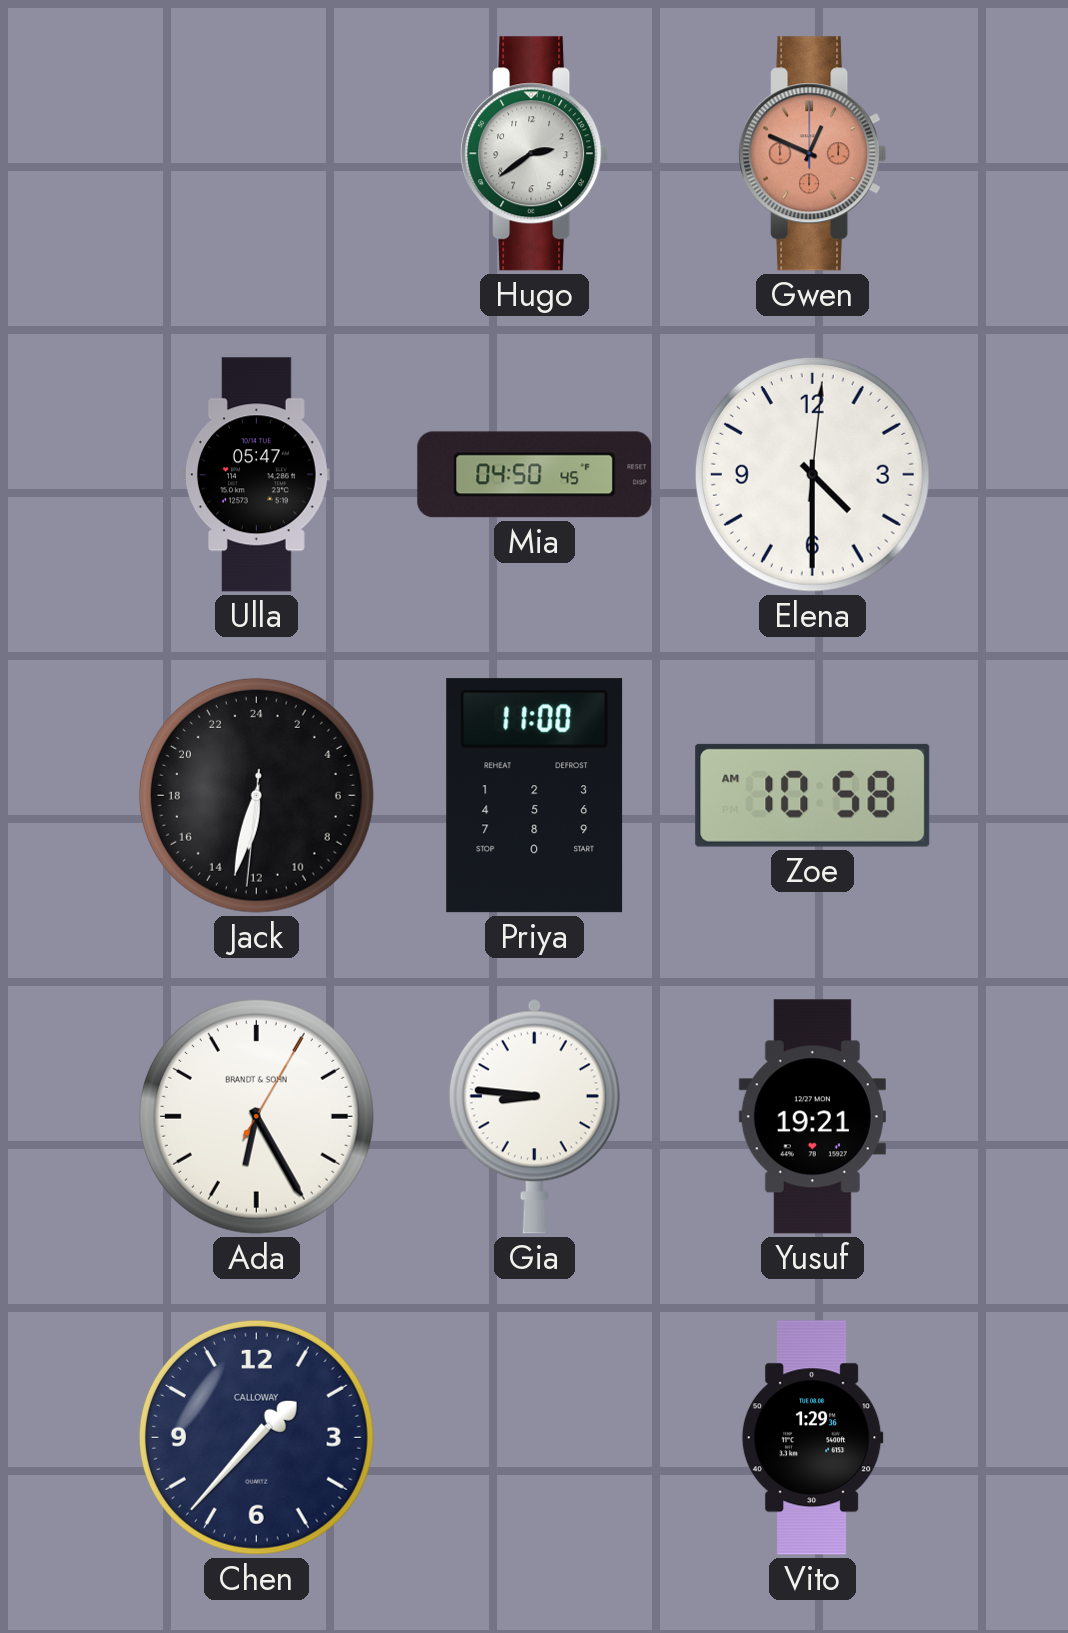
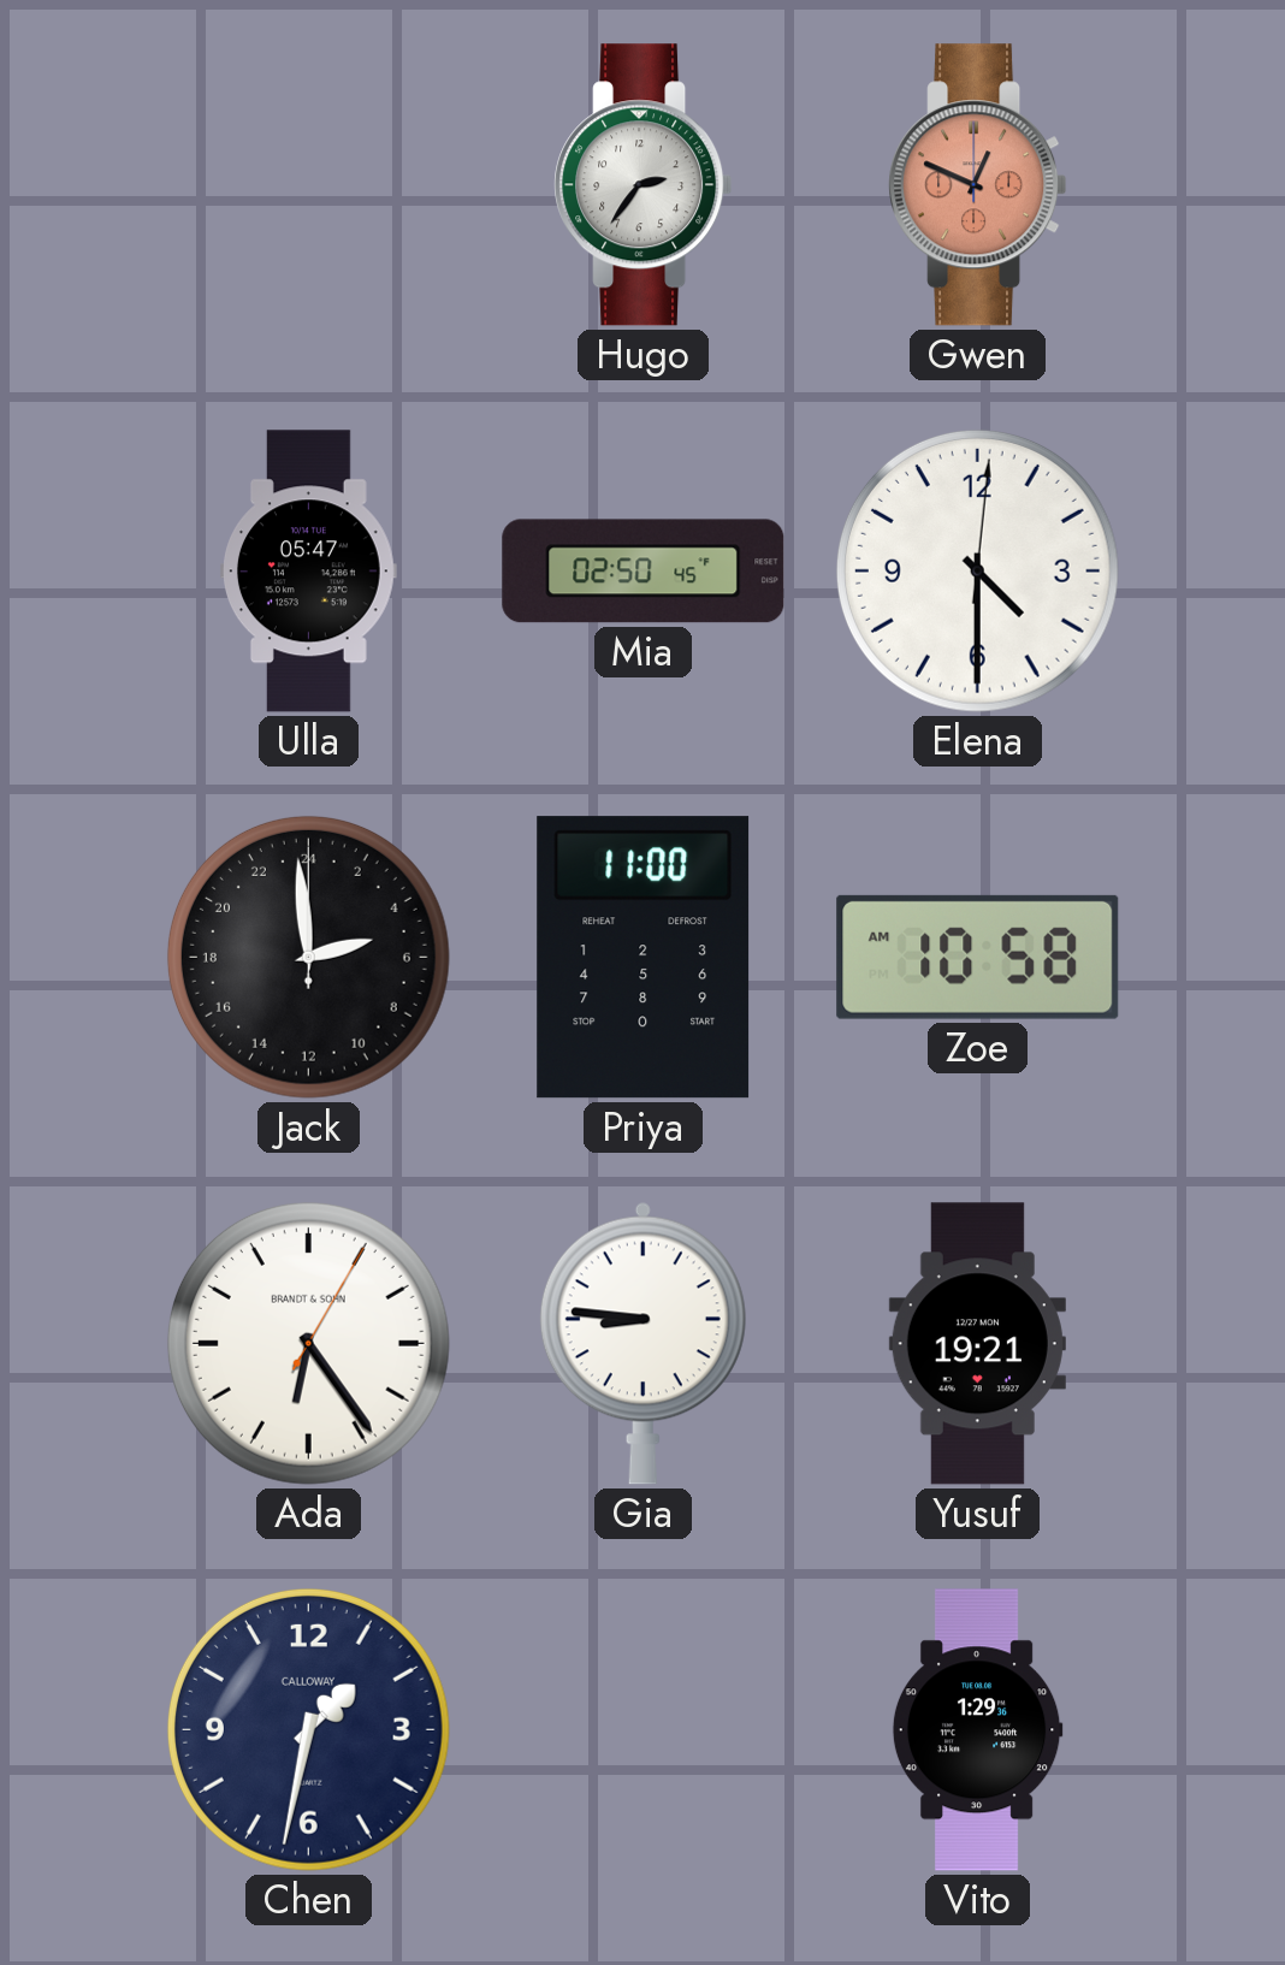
Hugo: 2:39 -> 2:36
Mia: 04:50 -> 02:50
Jack: 12:32 -> 4:59
Ada: 6:25 -> 6:24
Chen: 1:37 -> 1:32
